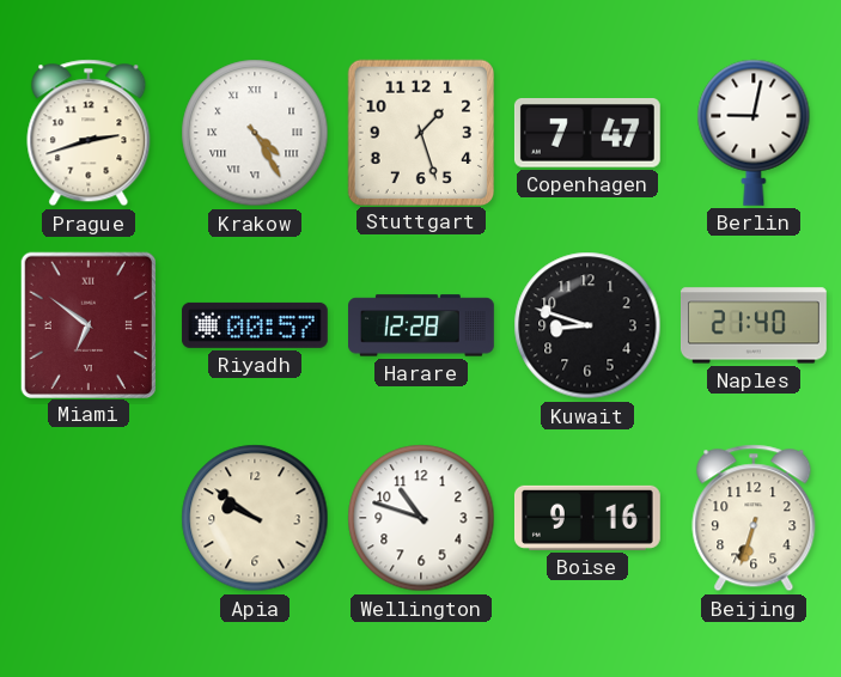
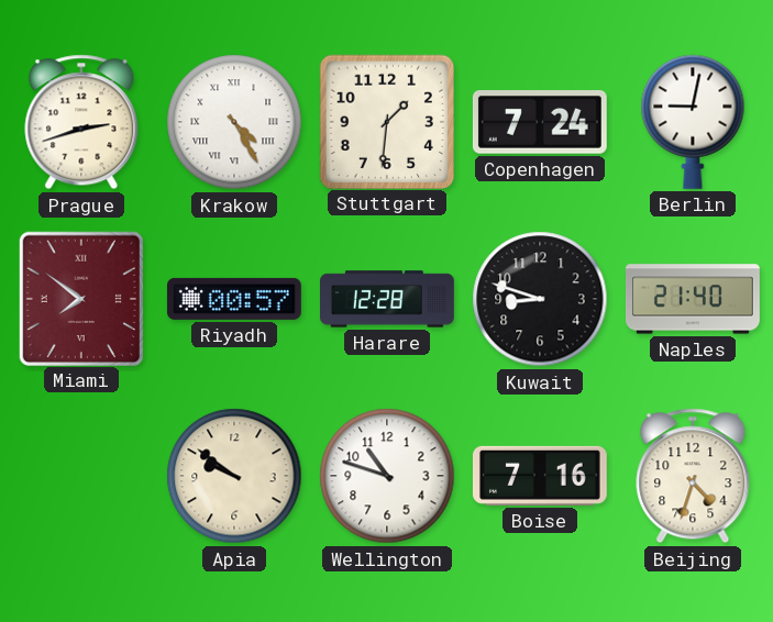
Stuttgart: 1:27 -> 1:31
Copenhagen: 7:47 -> 7:24
Miami: 6:51 -> 7:51
Boise: 9:16 -> 7:16
Beijing: 6:33 -> 4:33
